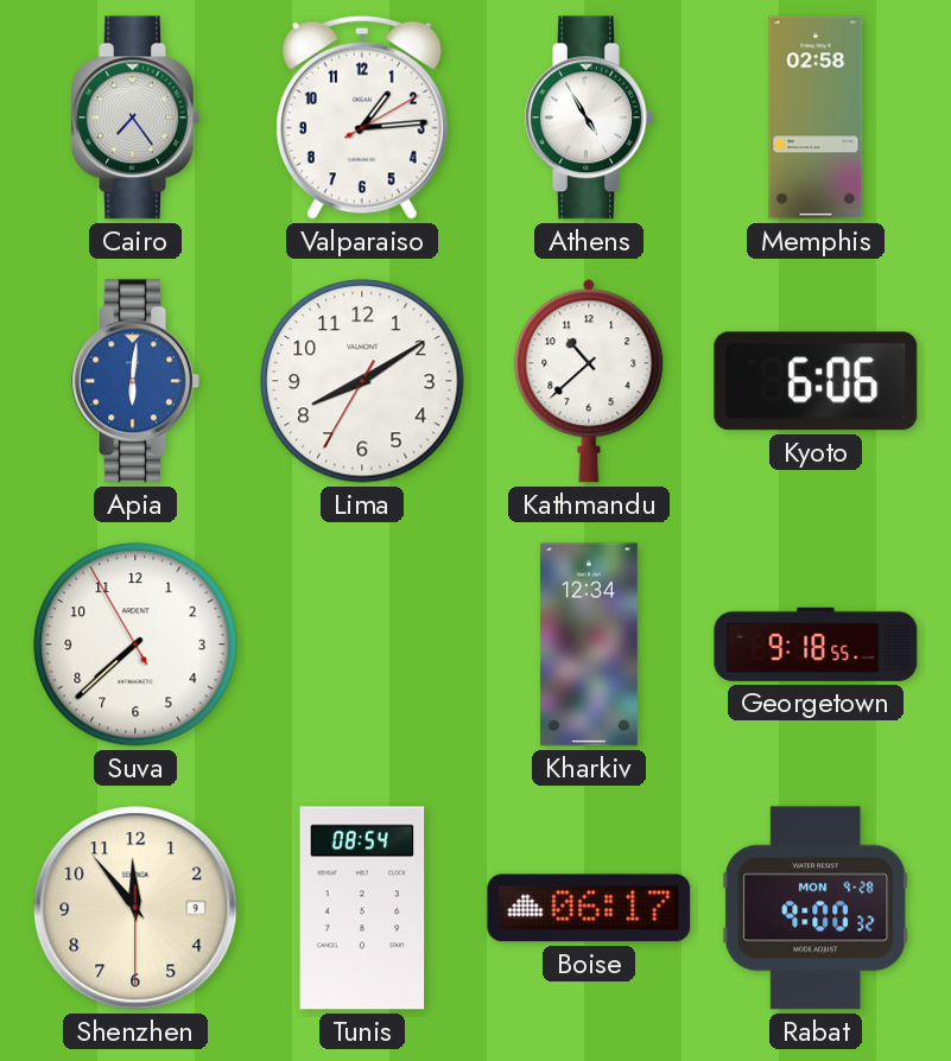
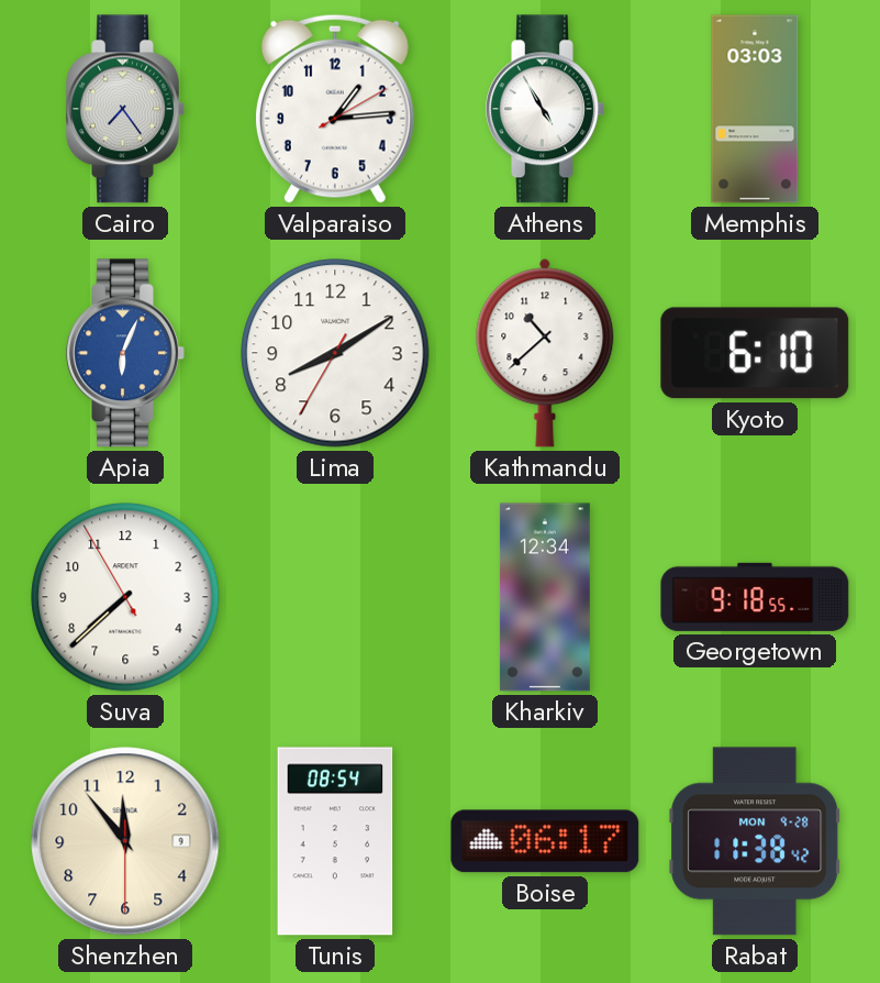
Memphis: 02:58 -> 03:03
Apia: 6:01 -> 6:04
Kyoto: 6:06 -> 6:10
Rabat: 9:00 -> 11:38
